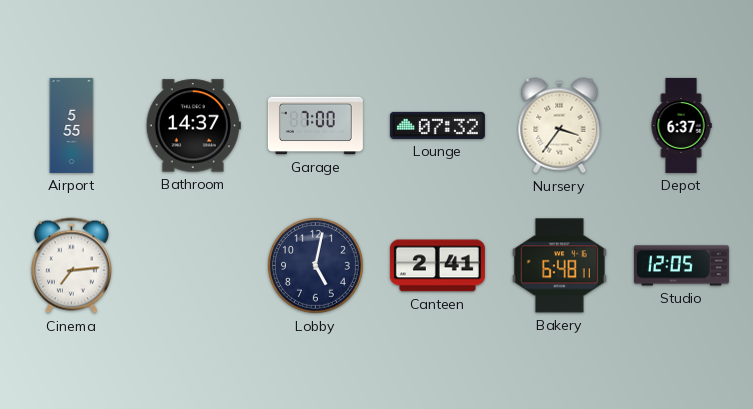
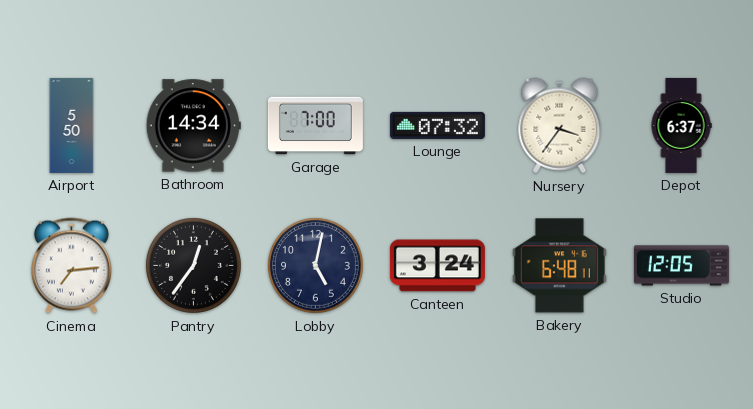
Airport: 5:55 -> 5:50
Bathroom: 14:37 -> 14:34
Pantry: none -> 12:36
Canteen: 2:41 -> 3:24
